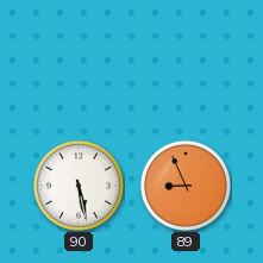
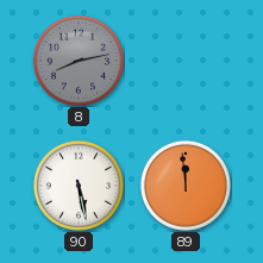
8: none -> 8:13
89: 8:56 -> 11:59
